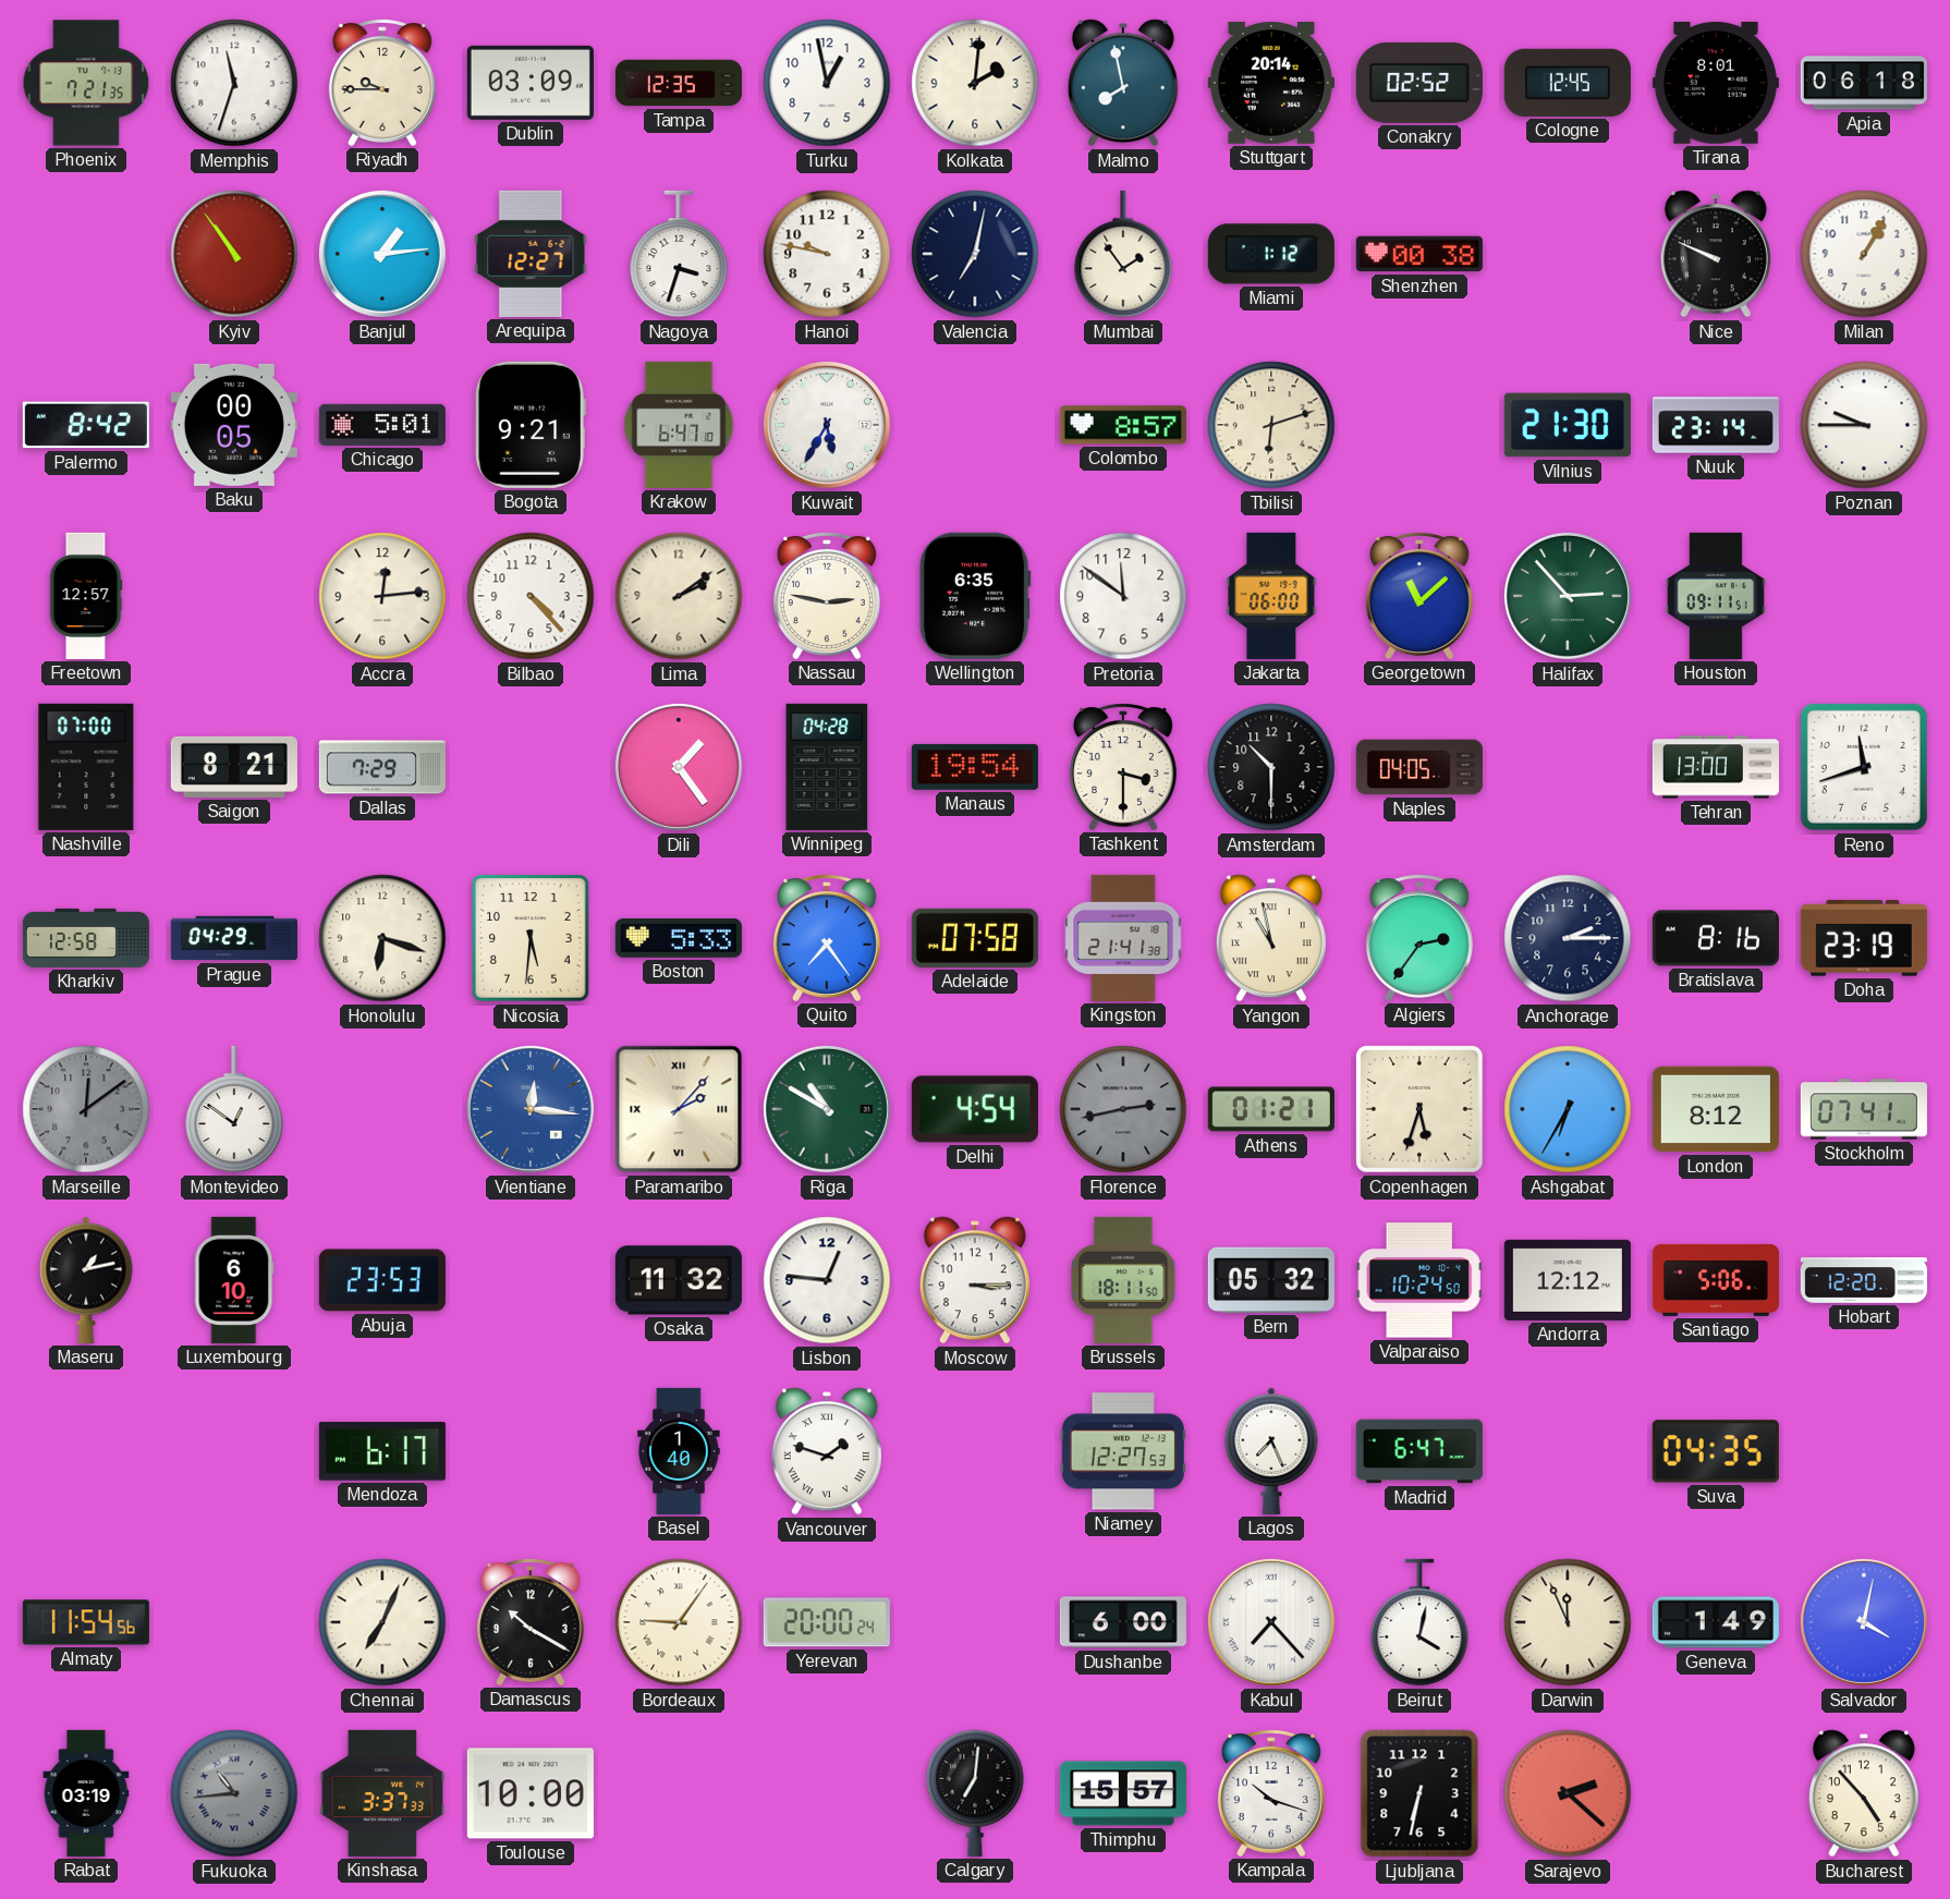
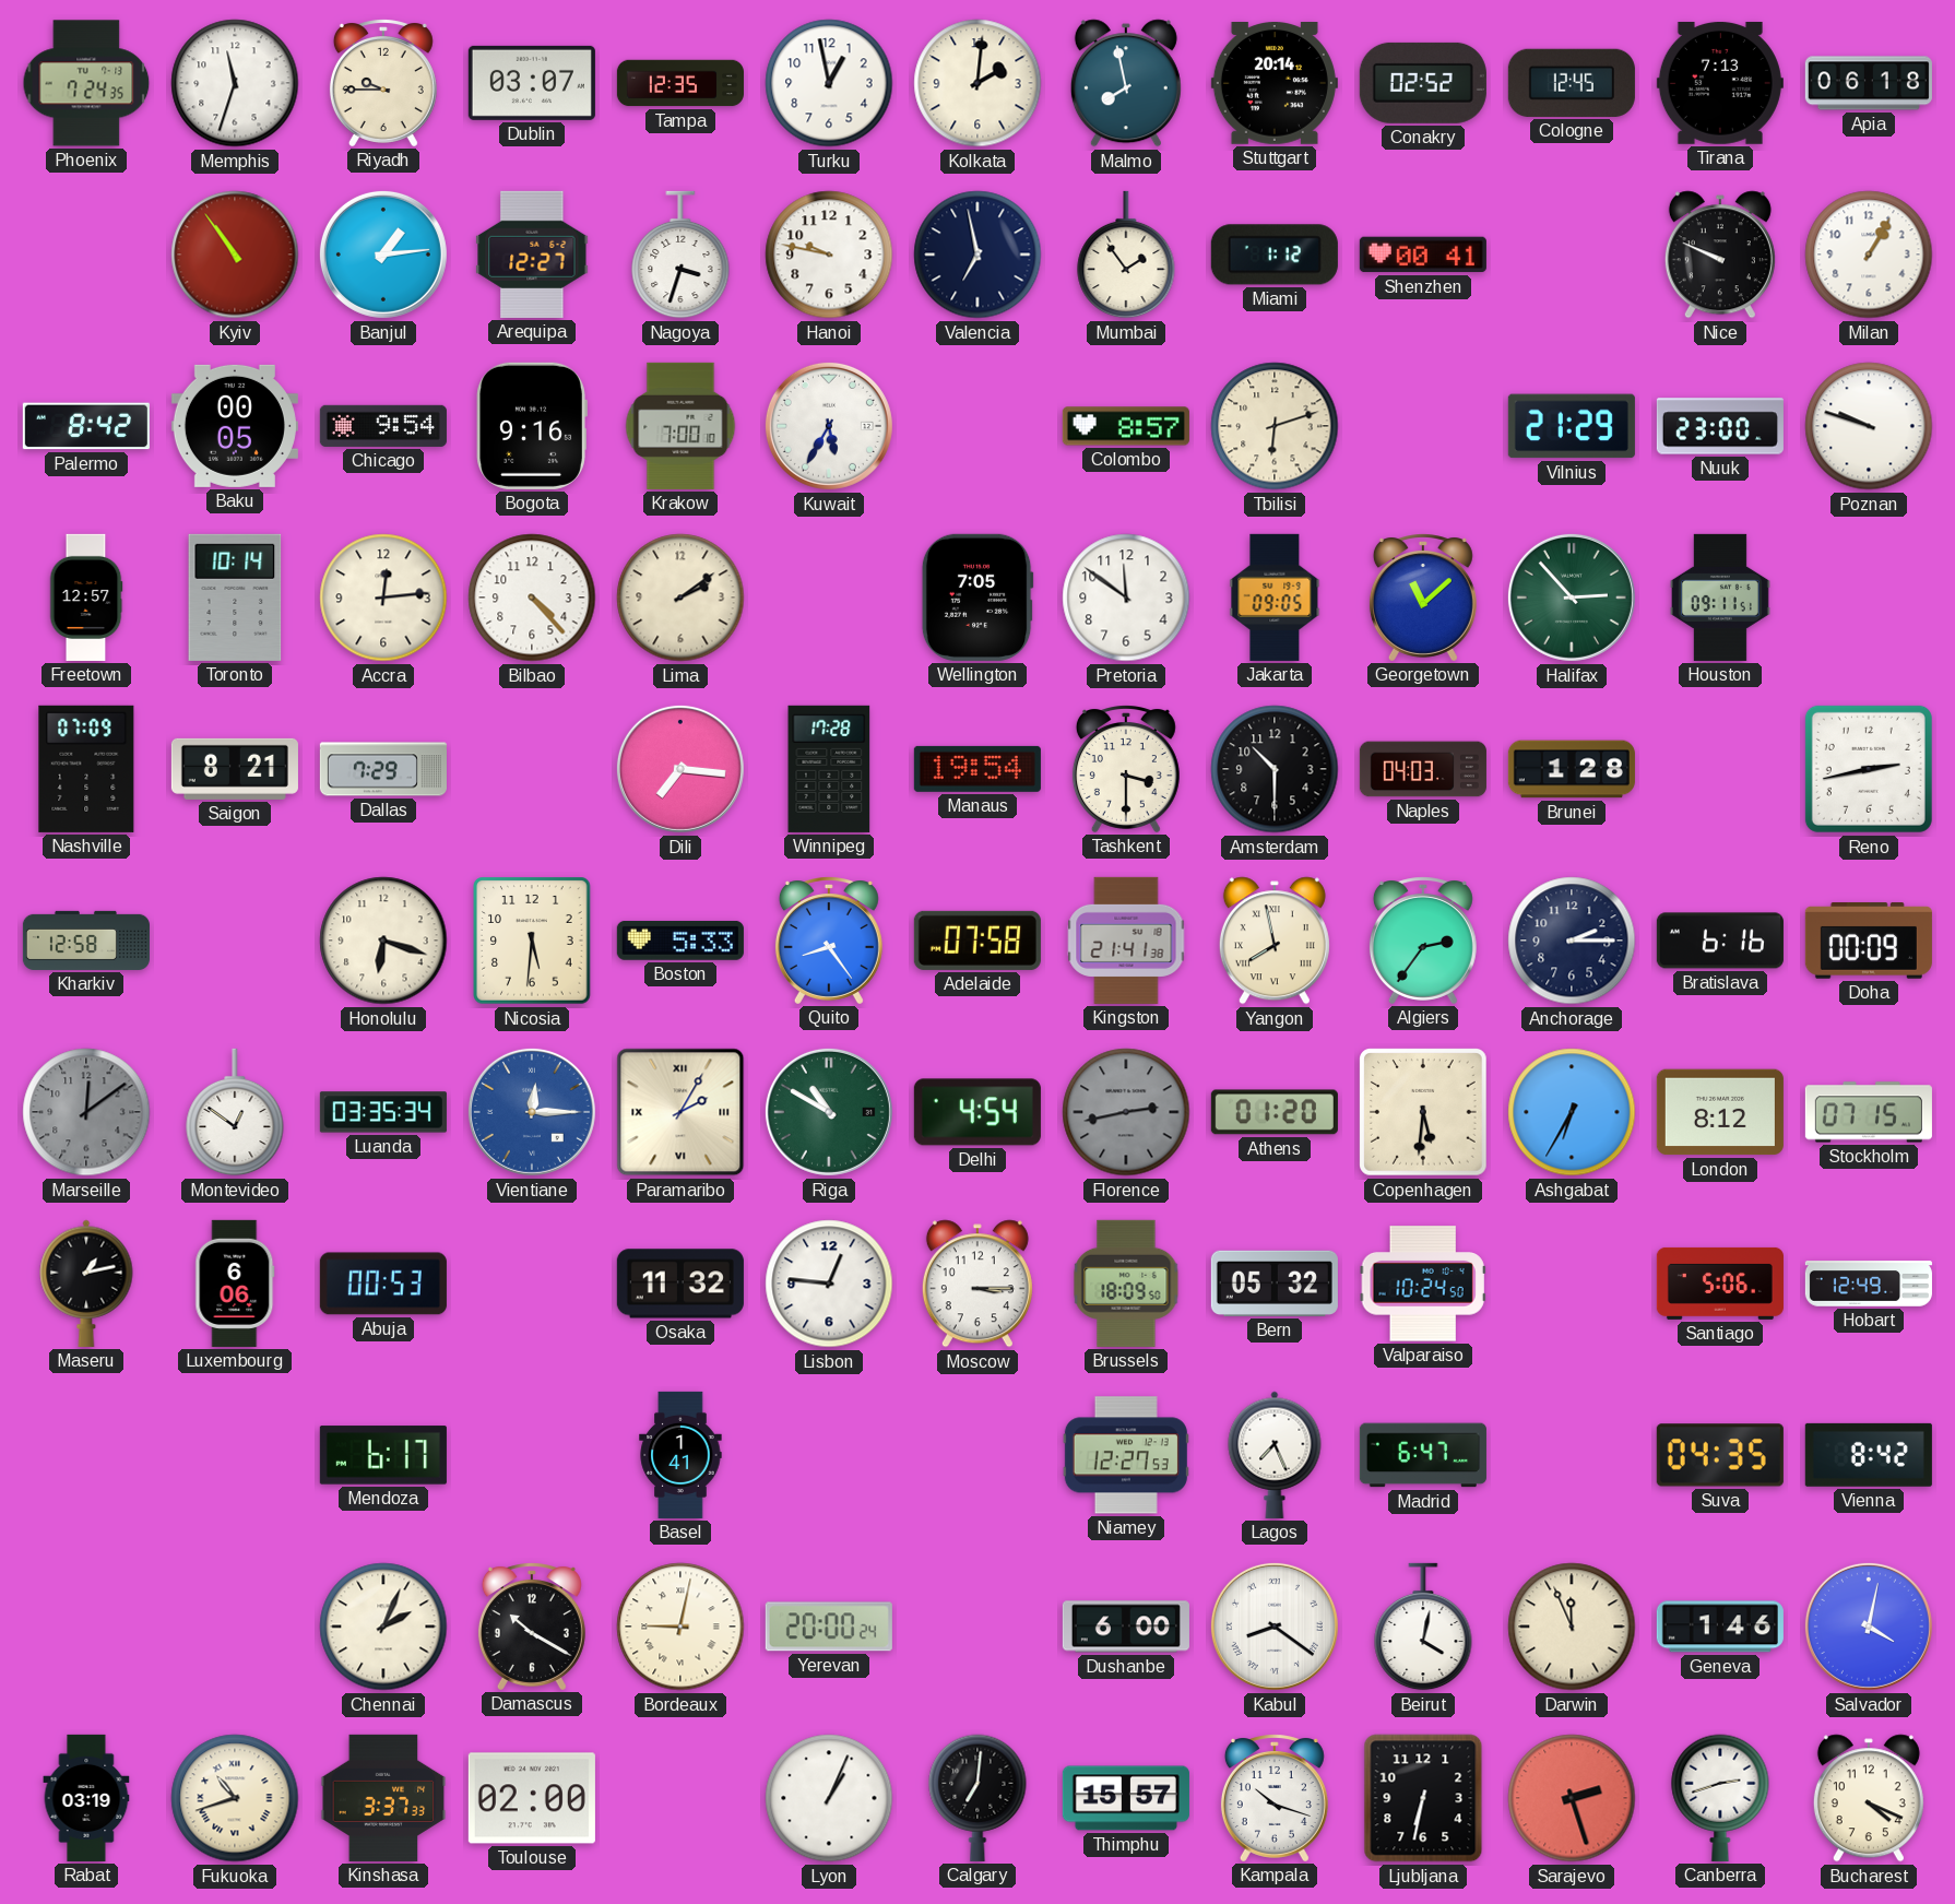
Phoenix: 7:21 -> 7:24
Dublin: 03:09 -> 03:07
Tirana: 8:01 -> 7:13
Valencia: 7:02 -> 6:58
Shenzhen: 00:38 -> 00:41
Chicago: 5:01 -> 9:54
Bogota: 9:21 -> 9:16
Krakow: 6:47 -> 7:00
Vilnius: 21:30 -> 21:29
Nuuk: 23:14 -> 23:00
Poznan: 9:45 -> 9:48
Toronto: none -> 10:14
Nassau: 2:47 -> none
Wellington: 6:35 -> 7:05
Jakarta: 06:00 -> 09:05
Nashville: 07:00 -> 07:09
Dili: 1:24 -> 7:16
Winnipeg: 04:28 -> 17:28
Naples: 04:05 -> 04:03
Brunei: none -> 1:28
Tehran: 13:00 -> none
Reno: 11:42 -> 2:43
Prague: 04:29 -> none
Quito: 7:24 -> 8:24
Yangon: 10:58 -> 7:58
Bratislava: 8:16 -> 6:16
Doha: 23:19 -> 00:09
Luanda: none -> 03:35
Vientiane: 12:16 -> 12:15
Paramaribo: 2:07 -> 2:05
Athens: 01:21 -> 01:20
Copenhagen: 5:33 -> 5:31
Stockholm: 07:41 -> 07:15
Luxembourg: 6:10 -> 6:06
Abuja: 23:53 -> 00:53
Brussels: 18:11 -> 18:09
Andorra: 12:12 -> none
Hobart: 12:20 -> 12:49
Basel: 1:40 -> 1:41
Vancouver: 1:48 -> none
Vienna: none -> 8:42
Almaty: 11:54 -> none
Chennai: 7:04 -> 2:04
Bordeaux: 9:06 -> 9:02
Kabul: 7:23 -> 8:21
Geneva: 1:49 -> 1:46
Fukuoka: 10:44 -> 10:42
Fukuoka dial: grey -> cream
Toulouse: 10:00 -> 02:00
Lyon: none -> 1:04
Sarajevo: 2:22 -> 2:27
Canberra: none -> 2:42
Bucharest: 4:53 -> 4:19
